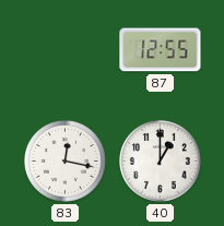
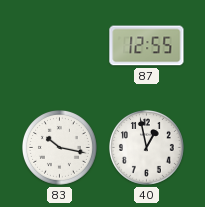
83: 12:17 -> 10:17
40: 1:00 -> 12:58
